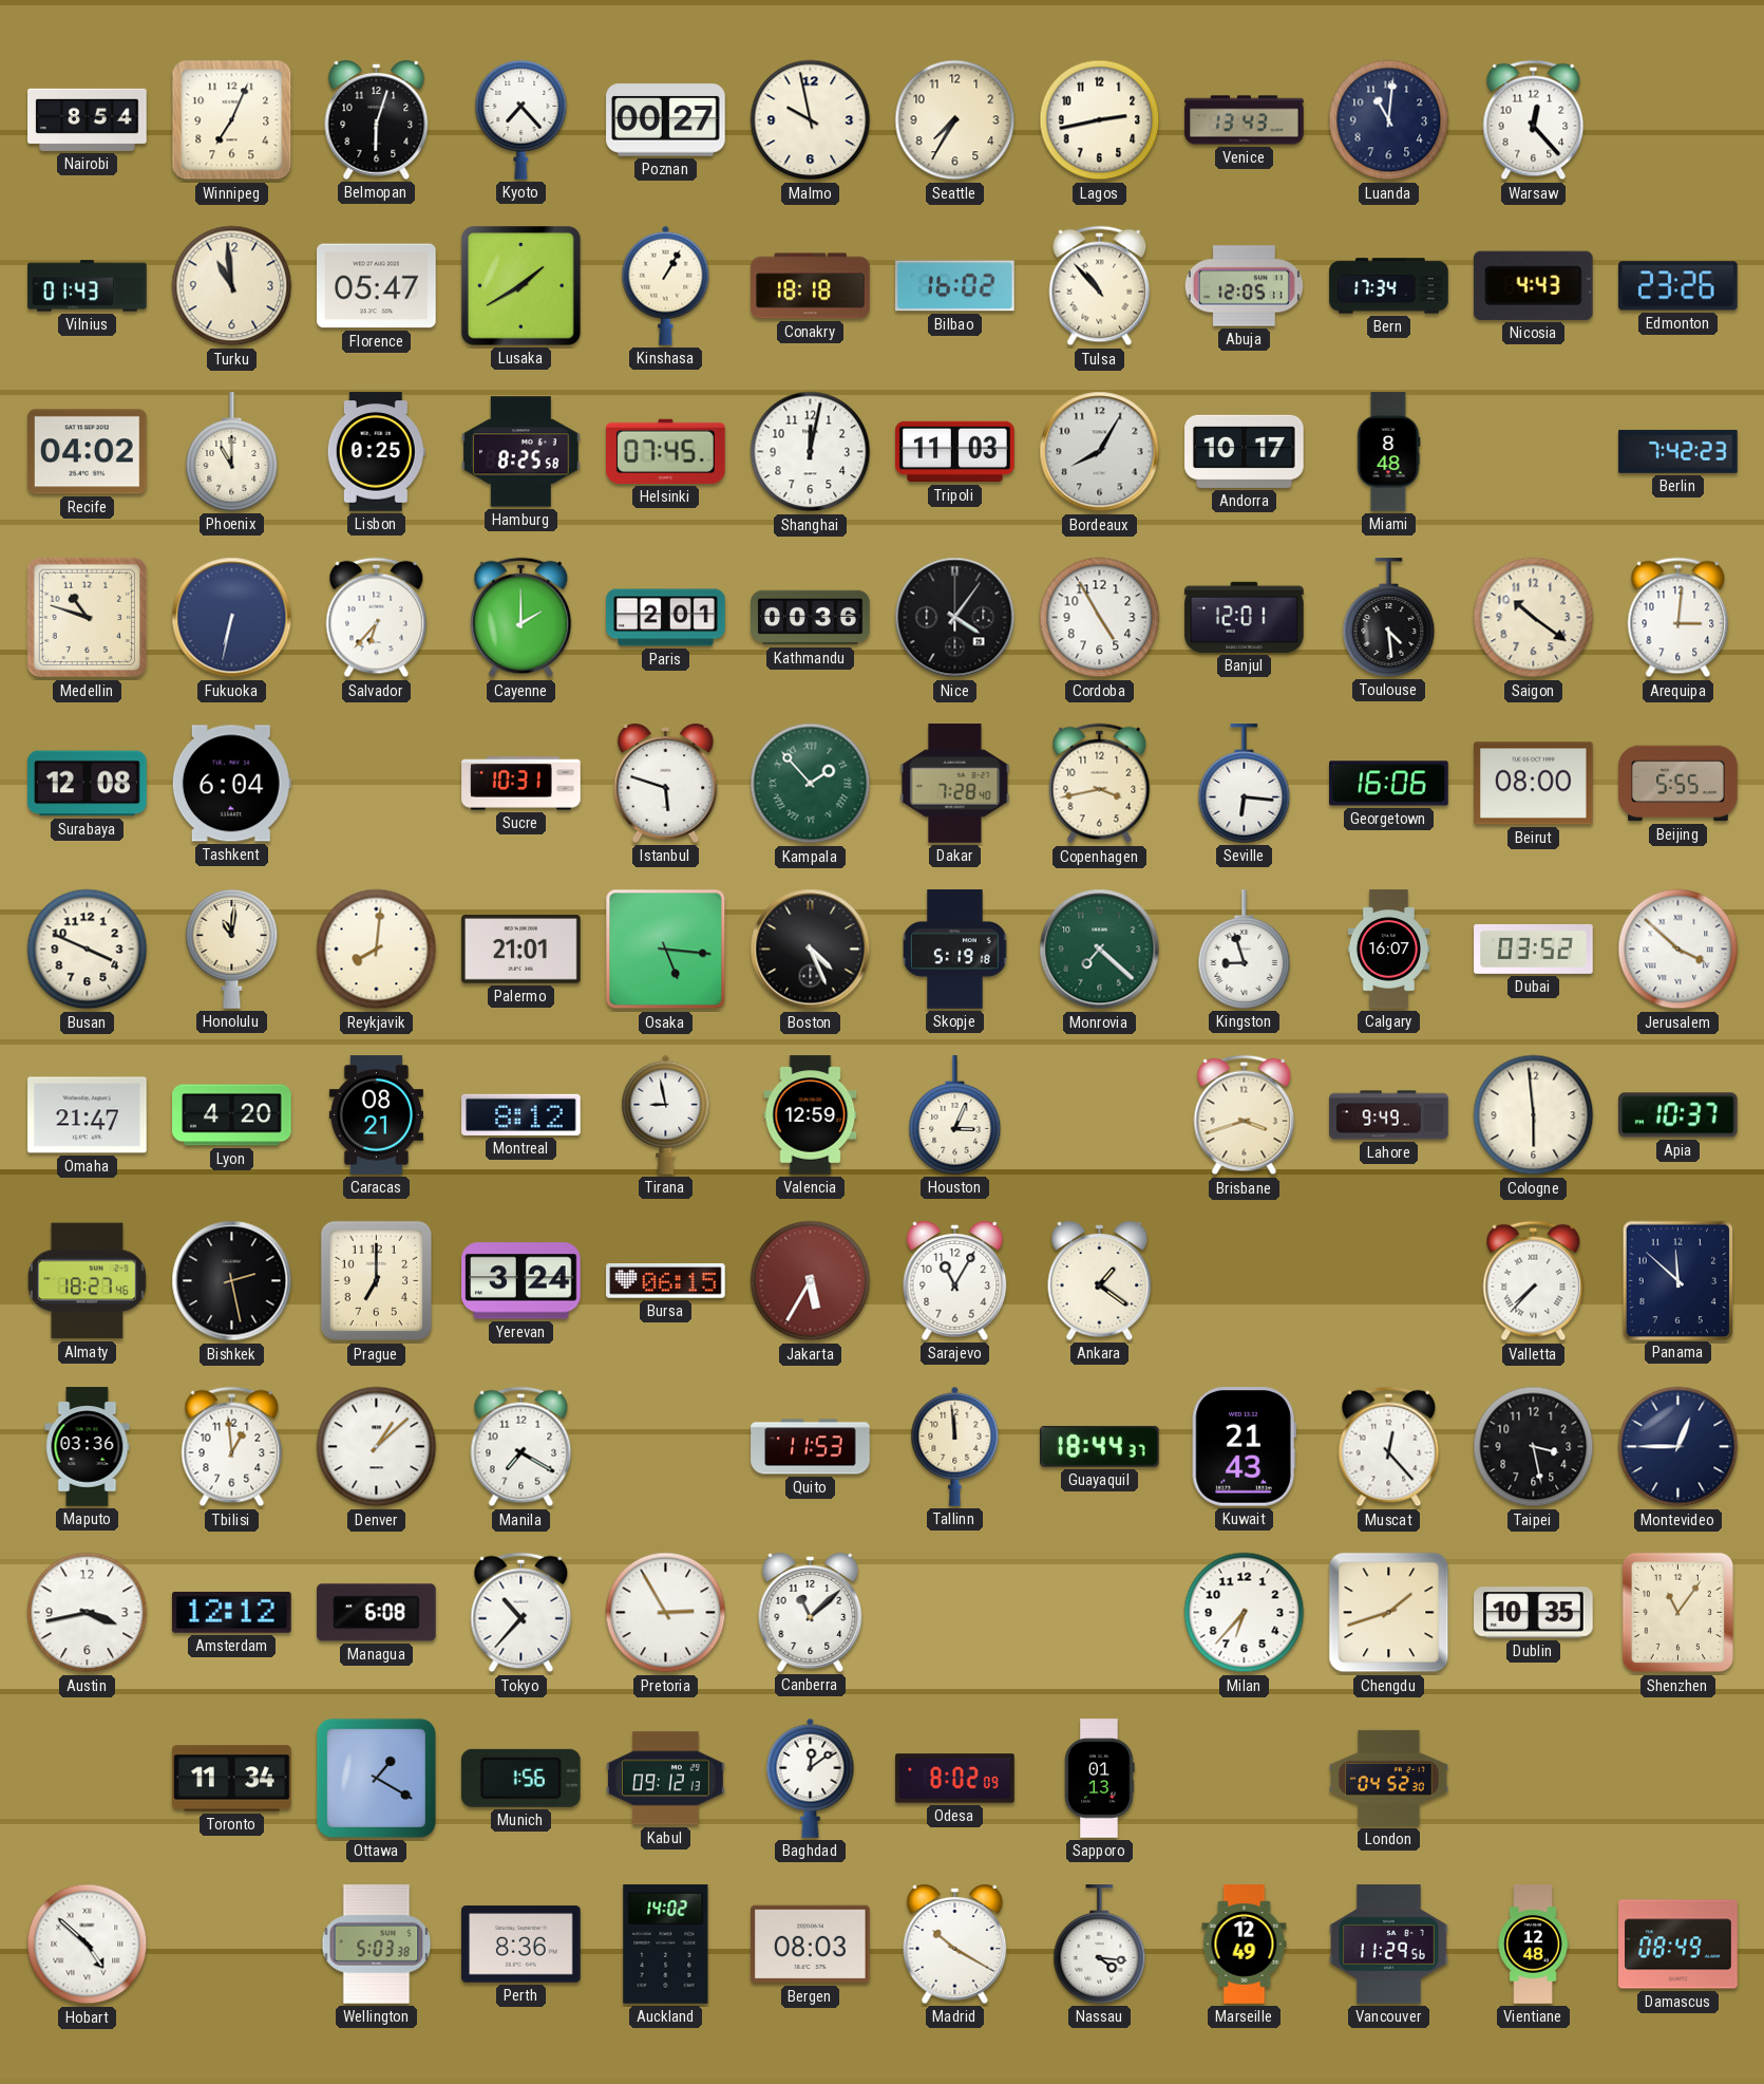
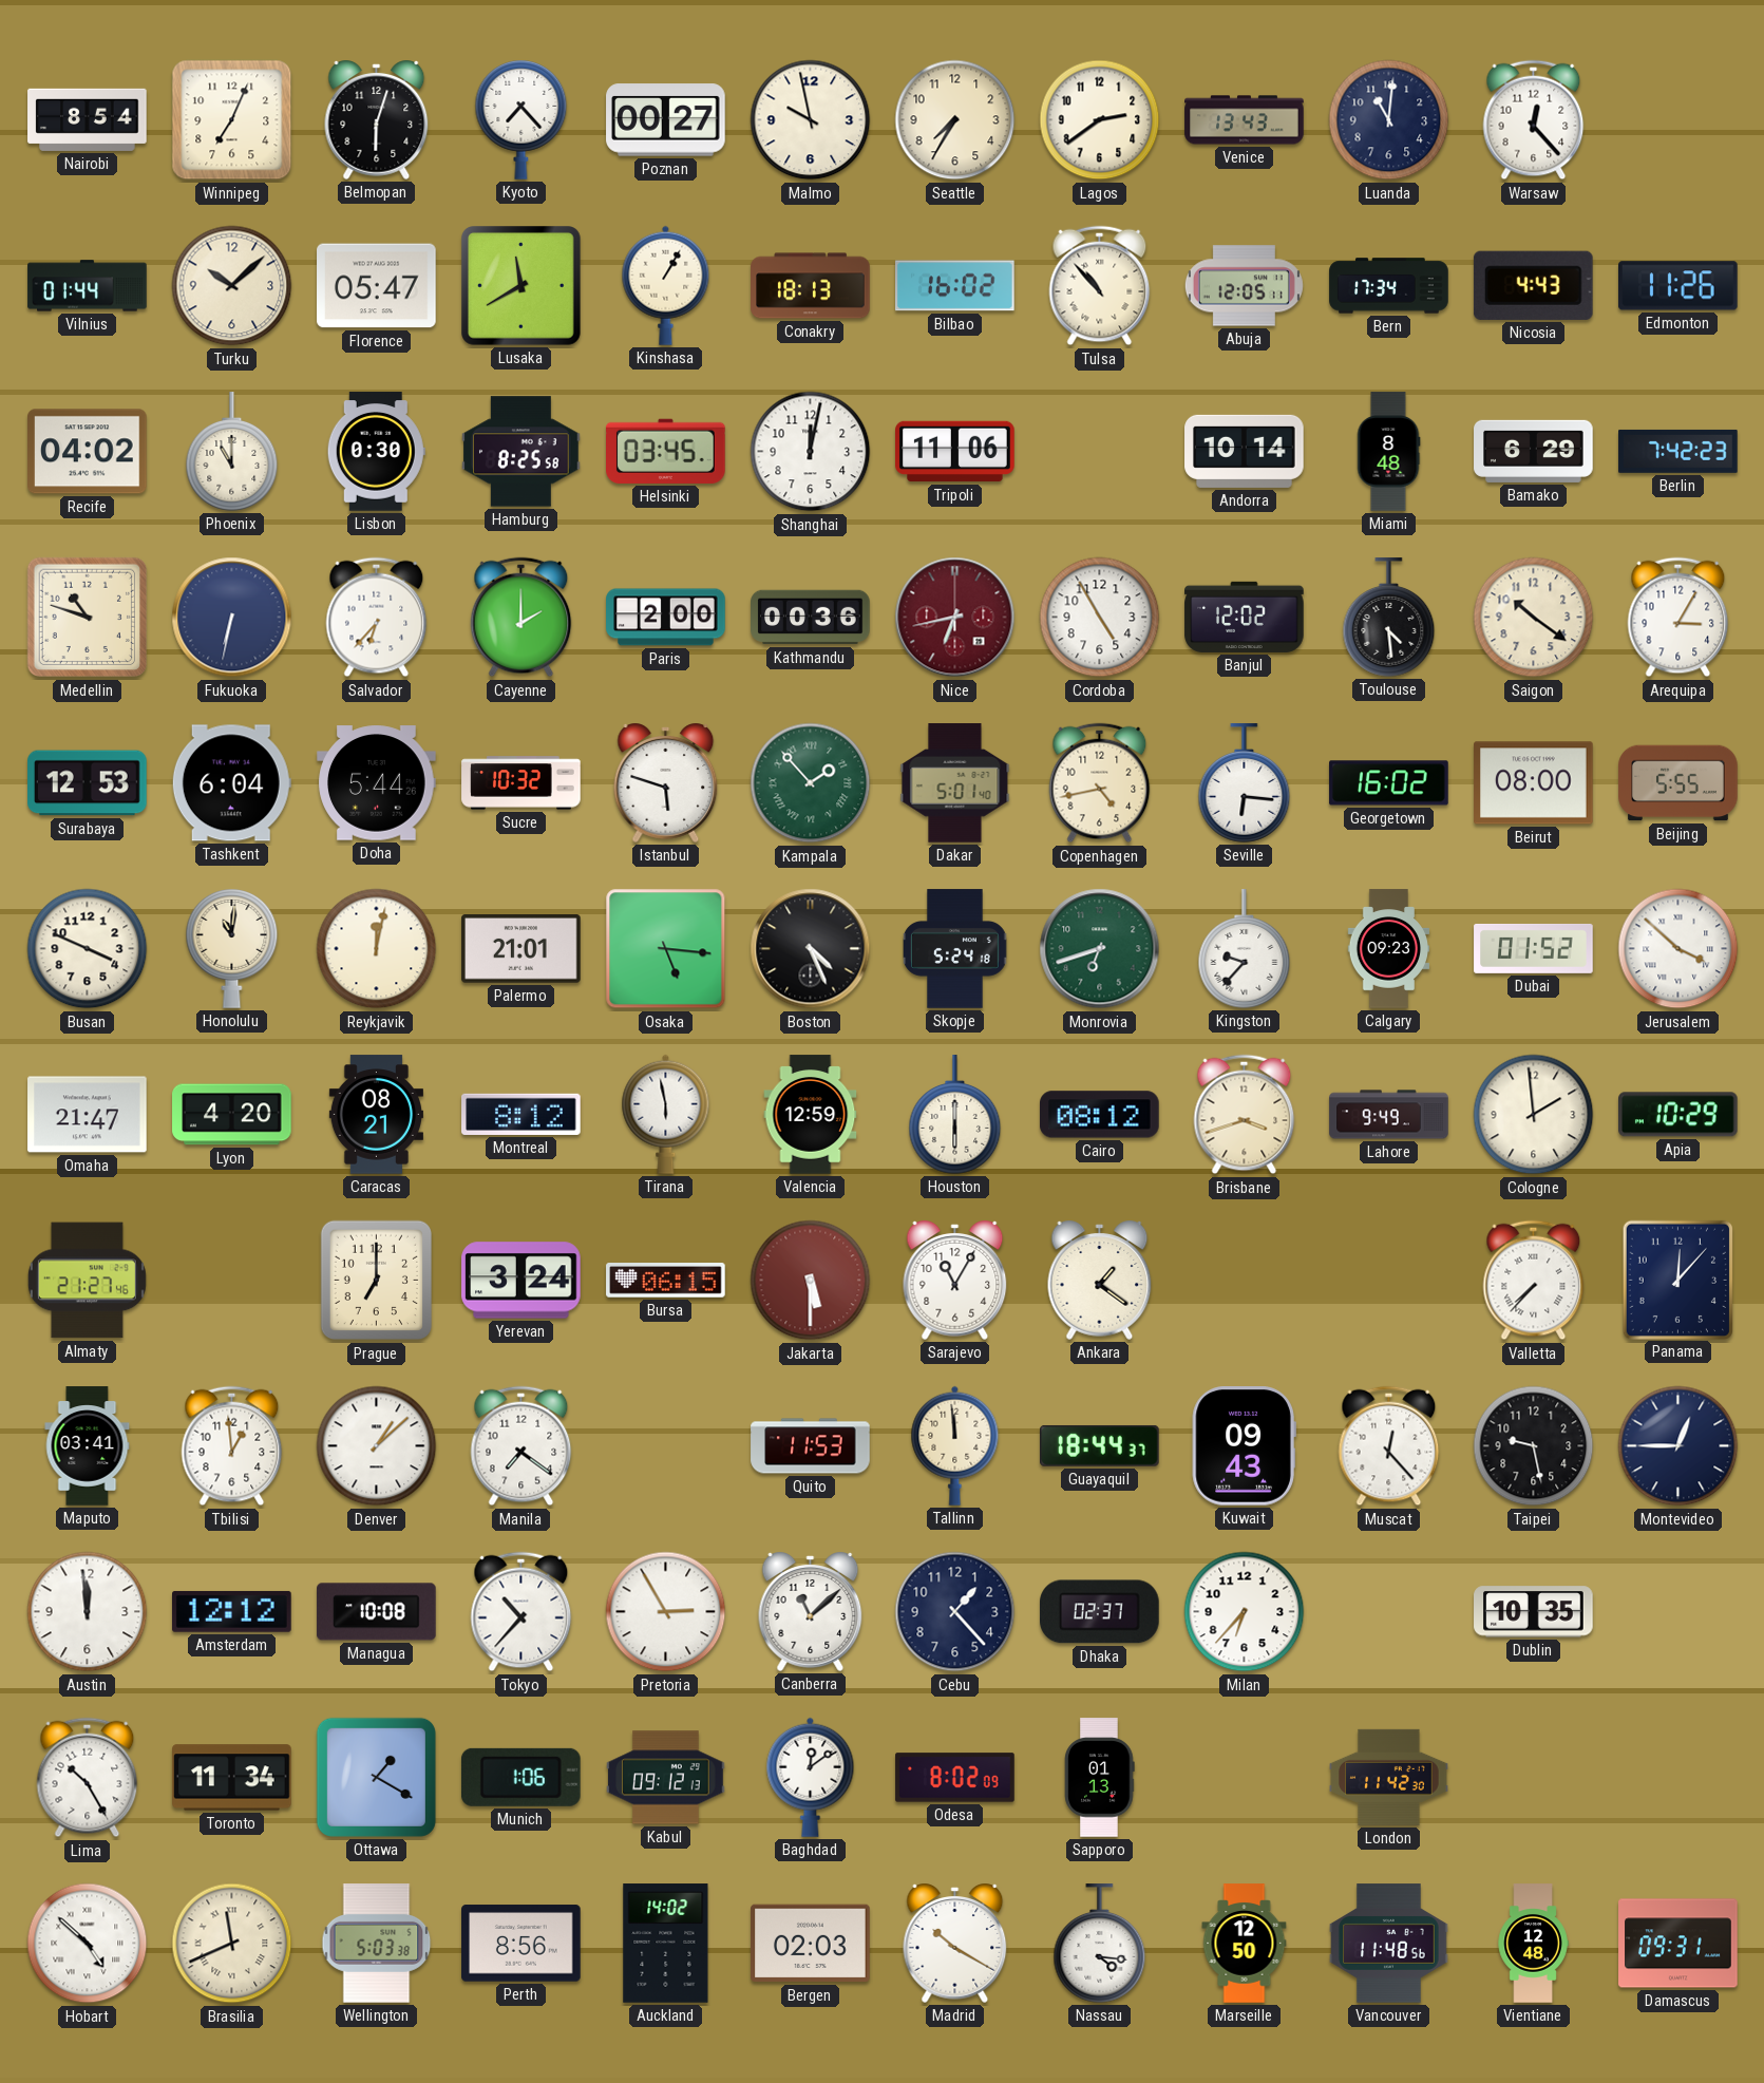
Lagos: 2:43 -> 2:39
Vilnius: 01:43 -> 01:44
Turku: 10:59 -> 10:08
Lusaka: 1:40 -> 11:40
Conakry: 18:18 -> 18:13
Edmonton: 23:26 -> 11:26
Lisbon: 0:25 -> 0:30
Helsinki: 07:45 -> 03:45
Tripoli: 11:03 -> 11:06
Bordeaux: 8:05 -> none
Andorra: 10:17 -> 10:14
Bamako: none -> 6:29
Paris: 2:01 -> 2:00
Nice: 4:06 -> 6:43
Nice dial: black -> burgundy
Banjul: 12:01 -> 12:02
Arequipa: 3:01 -> 3:05
Surabaya: 12:08 -> 12:53
Doha: none -> 5:44
Sucre: 10:31 -> 10:32
Dakar: 7:28 -> 5:01
Copenhagen: 3:43 -> 4:43
Georgetown: 16:06 -> 16:02
Reykjavik: 8:01 -> 12:02
Skopje: 5:19 -> 5:24
Monrovia: 7:22 -> 6:42
Kingston: 8:57 -> 9:37
Calgary: 16:07 -> 09:23
Dubai: 03:52 -> 01:52
Tirana: 8:58 -> 5:58
Houston: 3:04 -> 6:00
Cairo: none -> 08:12
Cologne: 5:59 -> 1:59
Apia: 10:37 -> 10:29
Almaty: 18:27 -> 21:27
Bishkek: 2:28 -> none
Jakarta: 5:35 -> 5:30
Panama: 11:52 -> 12:07
Maputo: 03:36 -> 03:41
Manila: 7:20 -> 7:21
Kuwait: 21:43 -> 09:43
Taipei: 3:28 -> 9:28
Austin: 3:43 -> 11:59
Managua: 6:08 -> 10:08
Cebu: none -> 1:23
Dhaka: none -> 02:37
Chengdu: 1:42 -> none
Shenzhen: 11:06 -> none
Lima: none -> 10:25
Munich: 1:56 -> 1:06
London: 04:52 -> 11:42
Brasilia: none -> 11:41
Perth: 8:36 -> 8:56
Bergen: 08:03 -> 02:03
Marseille: 12:49 -> 12:50
Vancouver: 11:29 -> 11:48
Damascus: 08:49 -> 09:31
